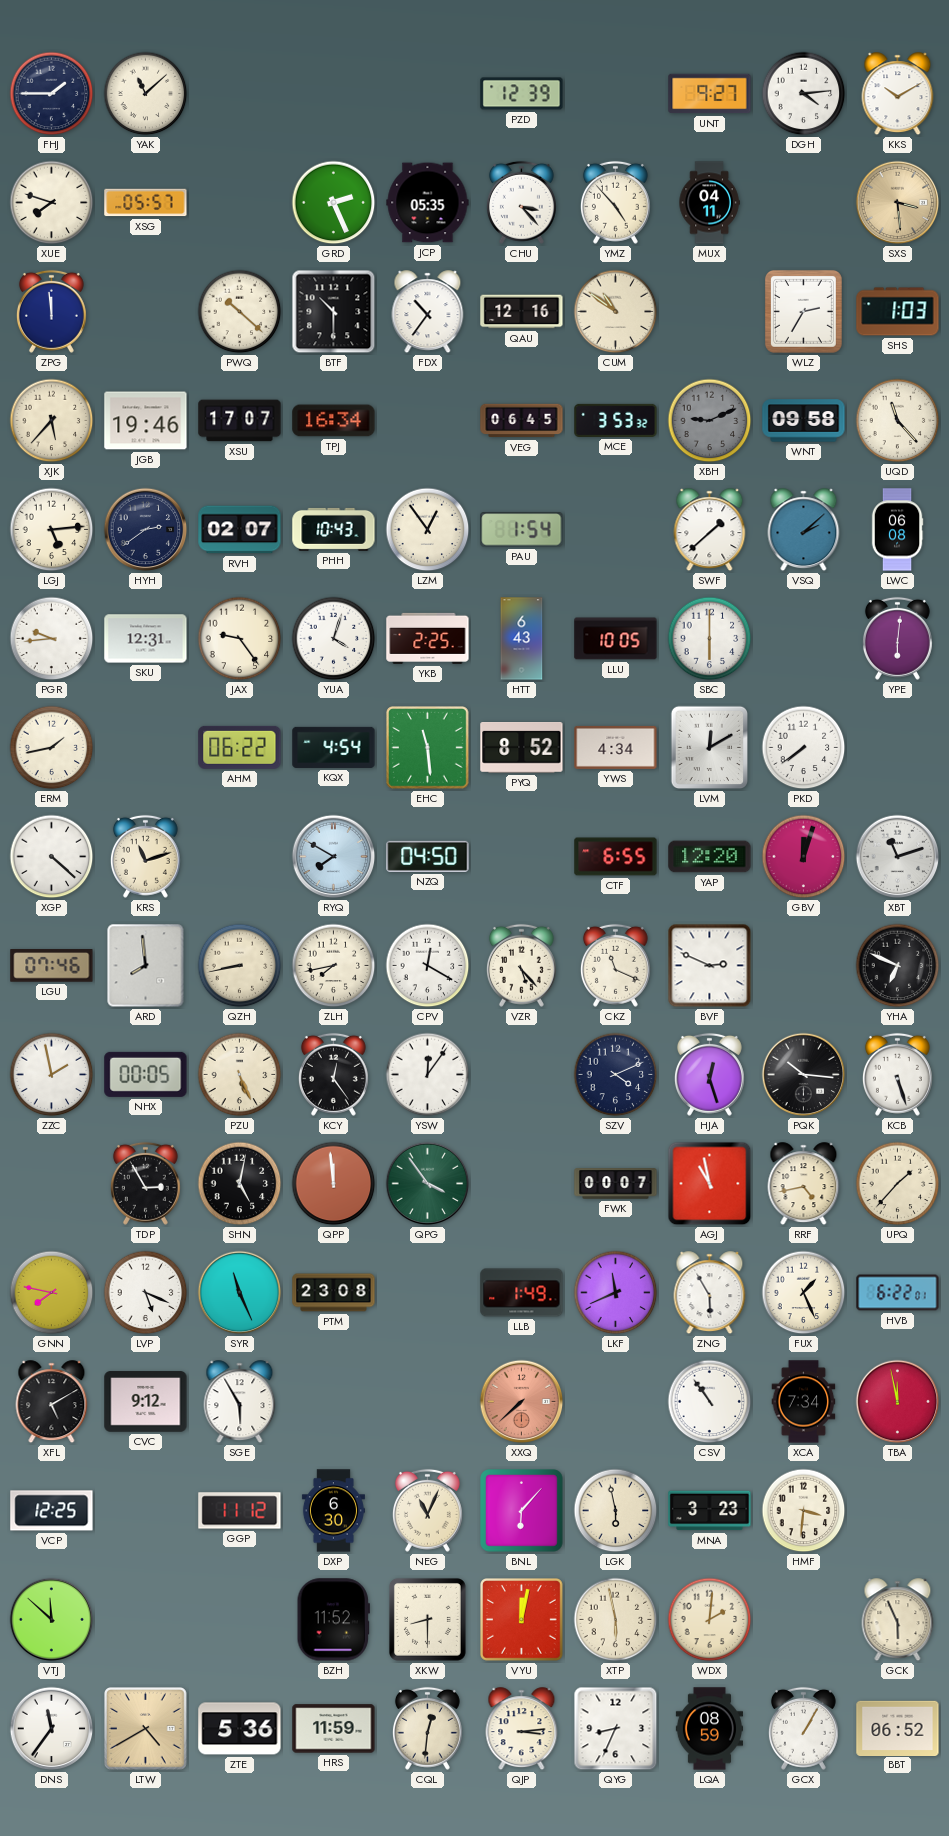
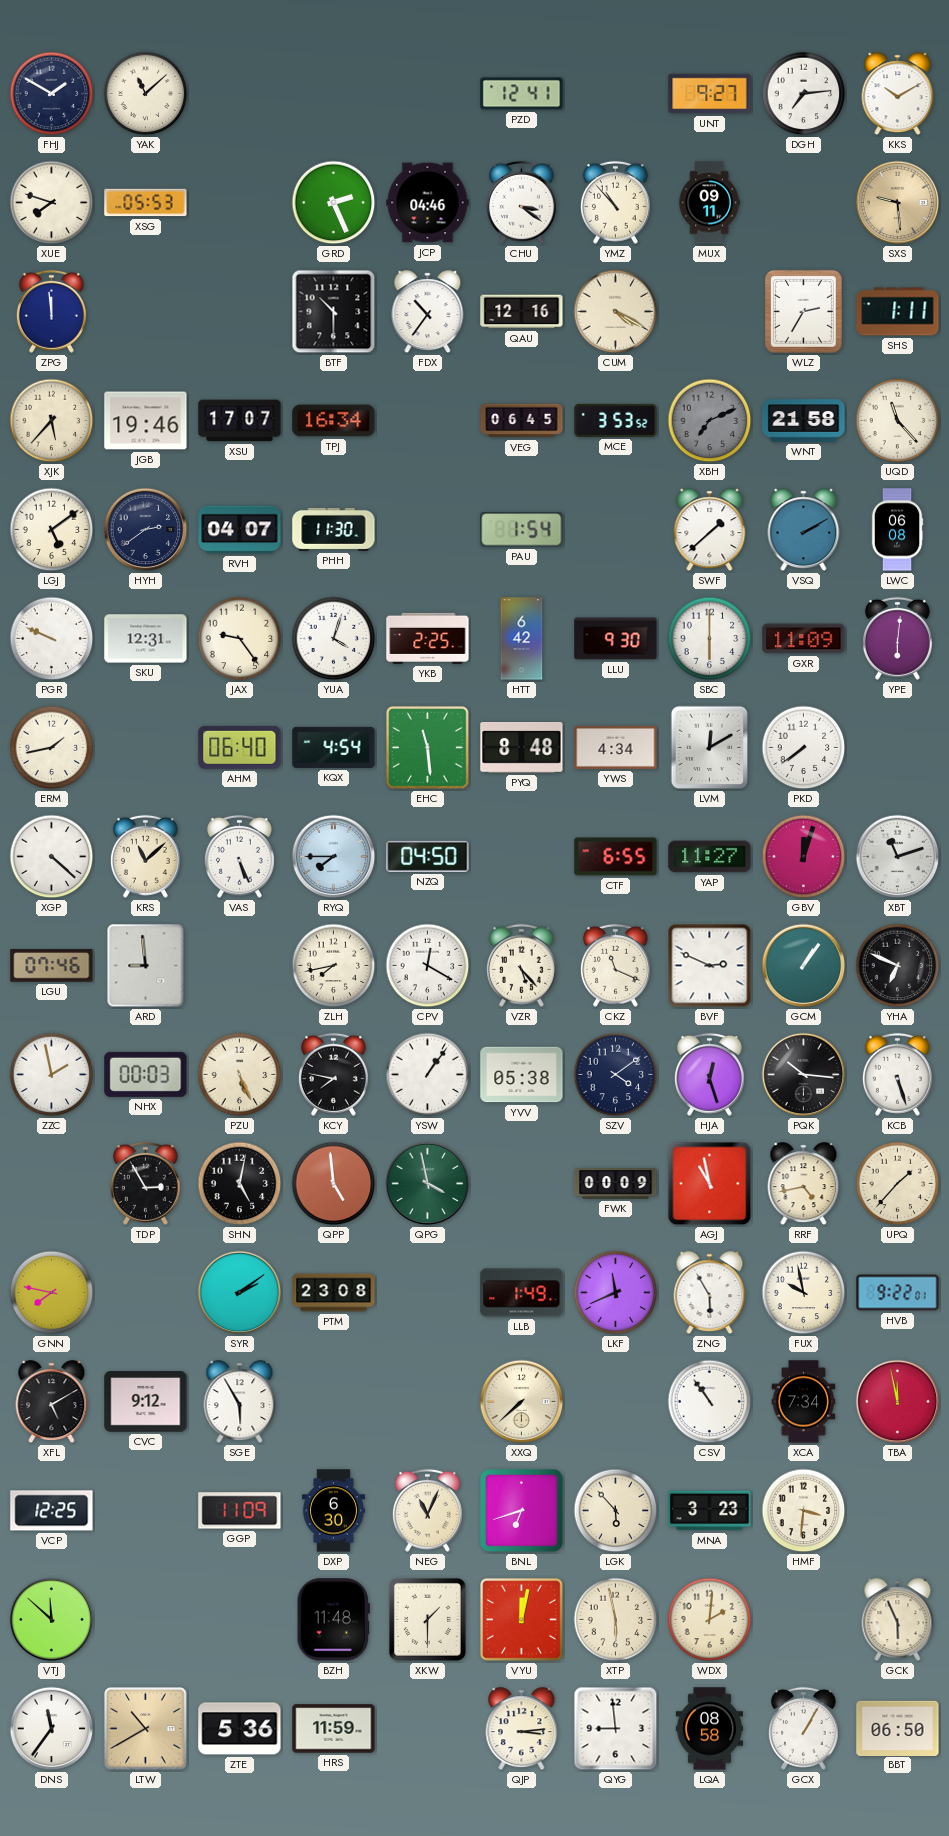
FHJ: 1:45 -> 1:50
PZD: 12:39 -> 12:41
DGH: 4:14 -> 7:14
XSG: 05:57 -> 05:53
JCP: 05:35 -> 04:46
CHU: 3:23 -> 3:21
YMZ: 4:53 -> 10:53
MUX: 04:11 -> 09:11
SXS: 3:29 -> 9:29
PWQ: 10:22 -> none
CUM: 10:51 -> 4:20
SHS: 1:03 -> 1:11
MCE: 3:53:32 -> 3:53:52
XBH: 9:11 -> 7:11
WNT: 09:58 -> 21:58
LGJ: 5:14 -> 5:09
RVH: 02:07 -> 04:07
PHH: 10:43 -> 11:30
LZM: 12:54 -> none
VSQ: 2:08 -> 2:10
PGR: 9:44 -> 9:49
HTT: 6:43 -> 6:42
LLU: 10:05 -> 9:30
GXR: none -> 11:09
AHM: 06:22 -> 06:40
PYQ: 8:52 -> 8:48
KRS: 11:12 -> 11:08
VAS: none -> 5:26
RYQ: 7:50 -> 7:45
YAP: 12:20 -> 11:27
ARD: 7:59 -> 8:59
QZH: 8:43 -> none
GCM: none -> 1:06
NHX: 00:05 -> 00:03
KCY: 12:24 -> 7:47
YSW: 12:06 -> 1:06
YVV: none -> 05:38
SZV: 4:11 -> 4:09
QPP: 11:59 -> 4:59
QPG: 3:54 -> 3:58
FWK: 00:07 -> 00:09
LVP: 5:19 -> none
SYR: 11:26 -> 2:09
FUX: 1:26 -> 9:58
HVB: 6:22 -> 9:22
XXQ dial: salmon -> cream
GGP: 11:12 -> 11:09
BNL: 6:07 -> 6:42
LGK: 5:58 -> 5:53
BZH: 11:52 -> 11:48
XKW: 8:30 -> 1:30
LTW: 4:40 -> 10:40
CQL: 12:31 -> none
QYG: 8:34 -> 8:59
LQA: 08:59 -> 08:58
BBT: 06:52 -> 06:50
